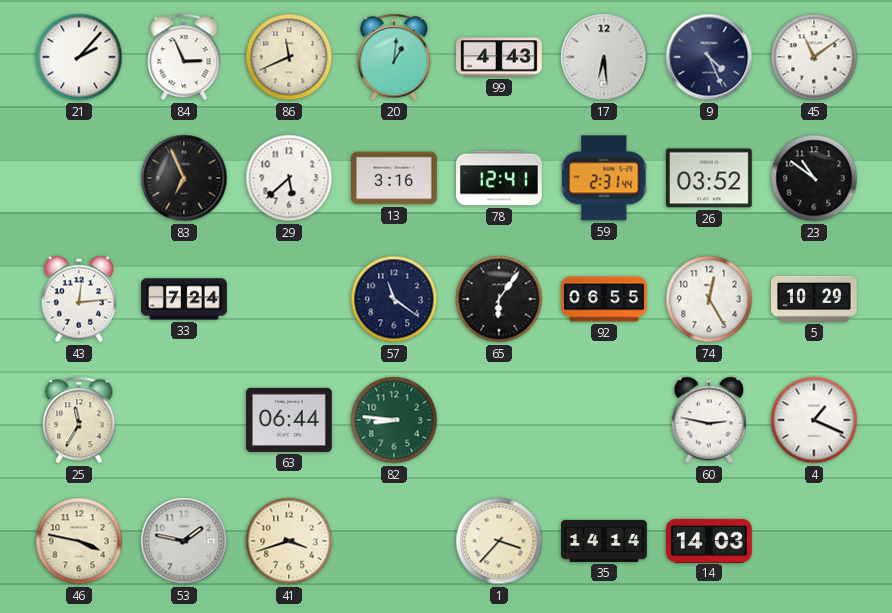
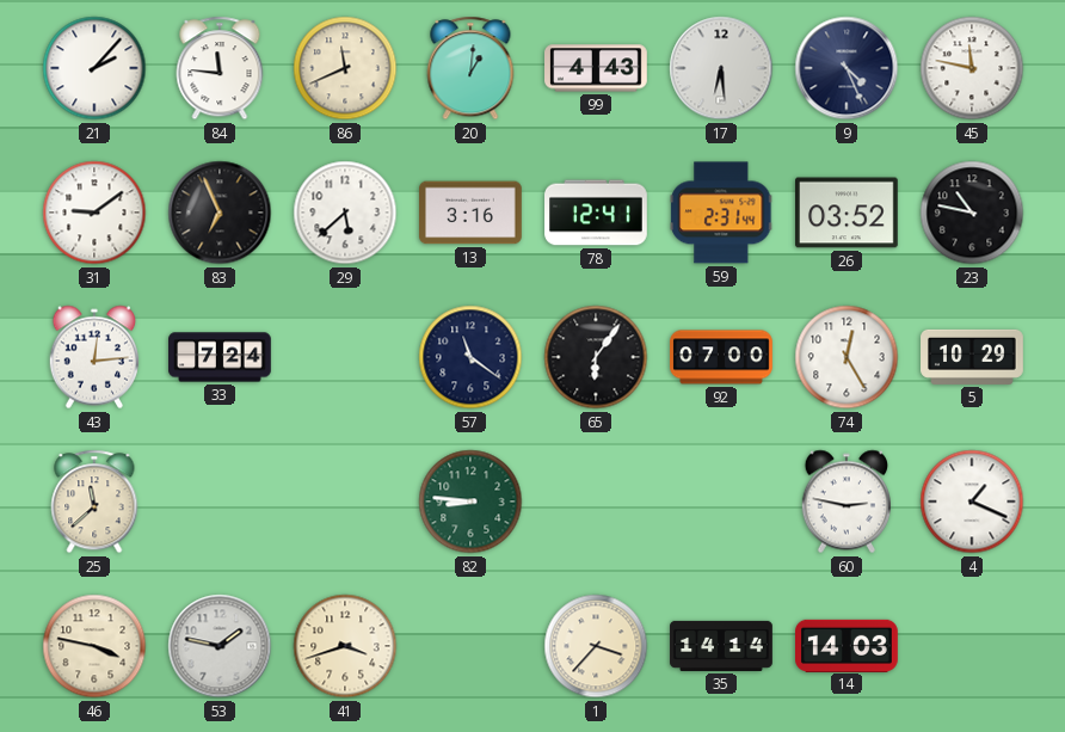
84: 2:56 -> 11:46
45: 11:09 -> 11:47
31: none -> 9:09
23: 10:51 -> 10:47
92: 06:55 -> 07:00
25: 11:35 -> 11:38
63: 06:44 -> none
